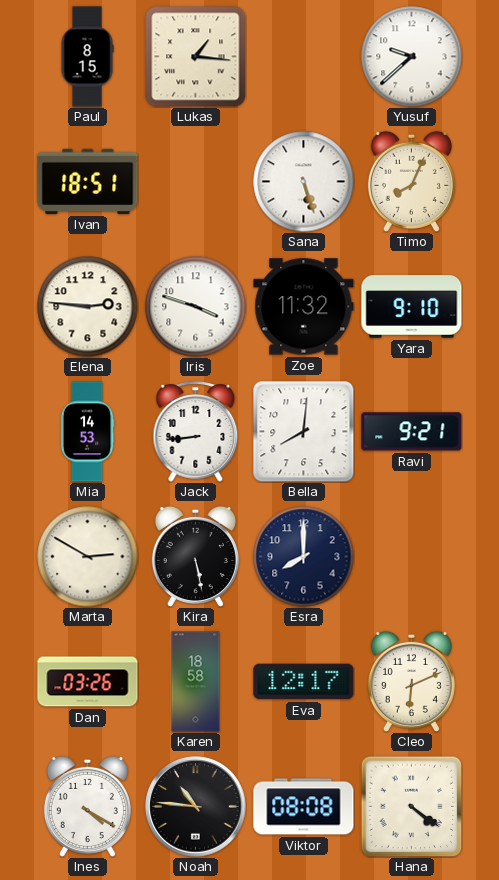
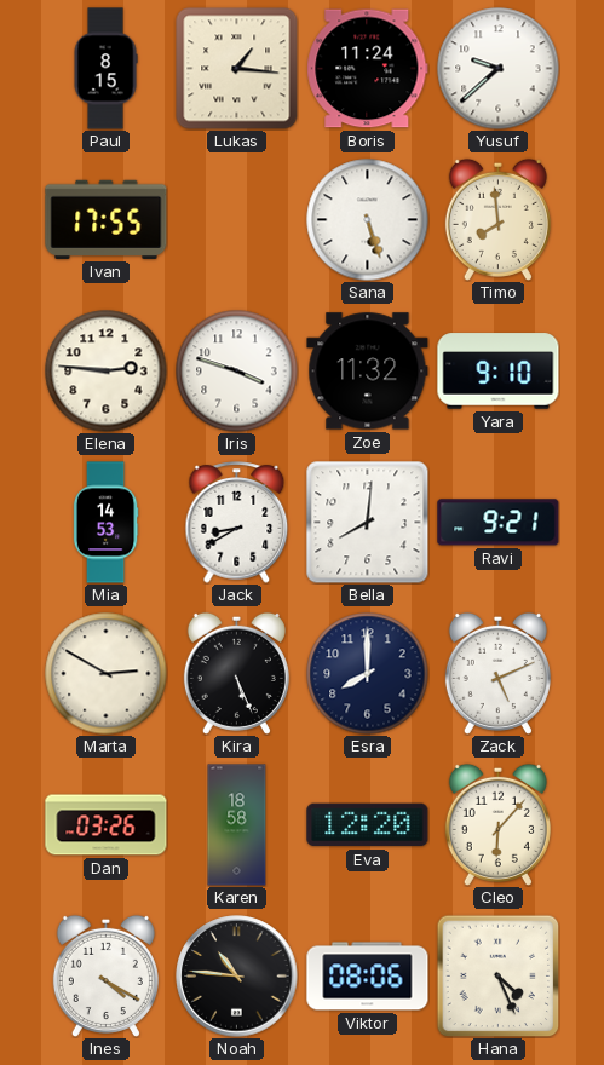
Boris: none -> 11:24
Ivan: 18:51 -> 17:55
Timo: 8:04 -> 7:59
Jack: 8:44 -> 8:40
Kira: 5:28 -> 5:26
Zack: none -> 5:11
Eva: 12:17 -> 12:20
Cleo: 6:11 -> 6:07
Viktor: 08:08 -> 08:06
Hana: 4:21 -> 4:26
